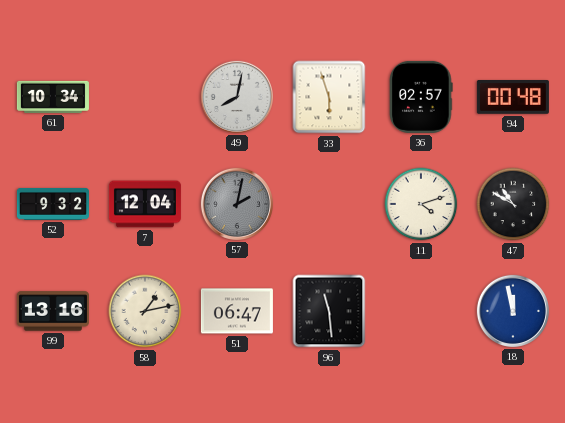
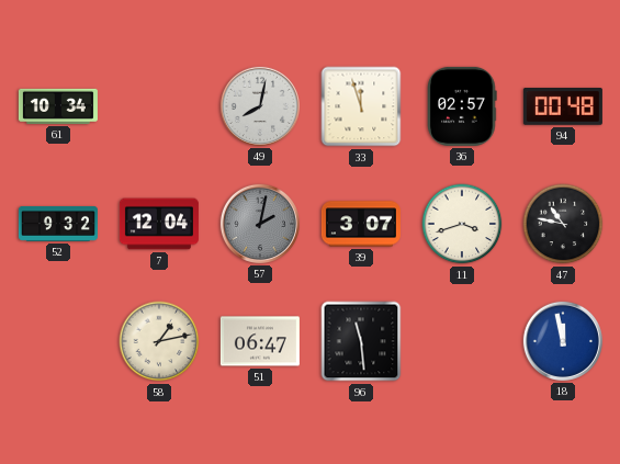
33: 5:57 -> 11:57
39: none -> 3:07
11: 4:12 -> 3:42
47: 10:50 -> 10:47
99: 13:16 -> none
